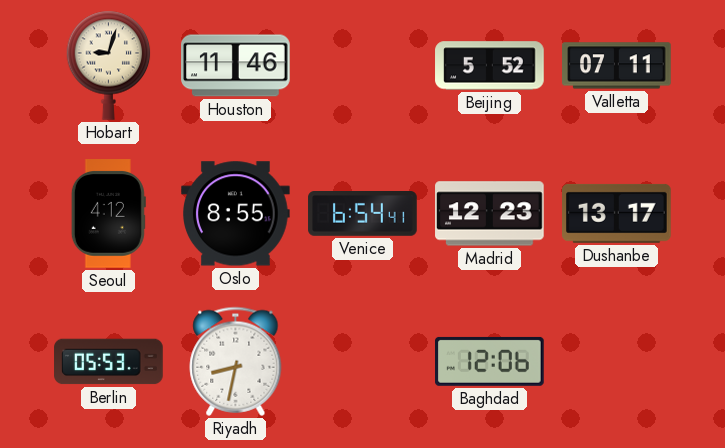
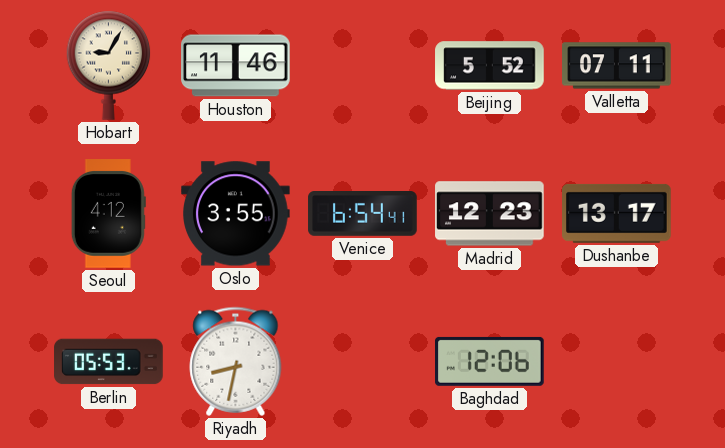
Hobart: 9:03 -> 9:05
Oslo: 8:55 -> 3:55
